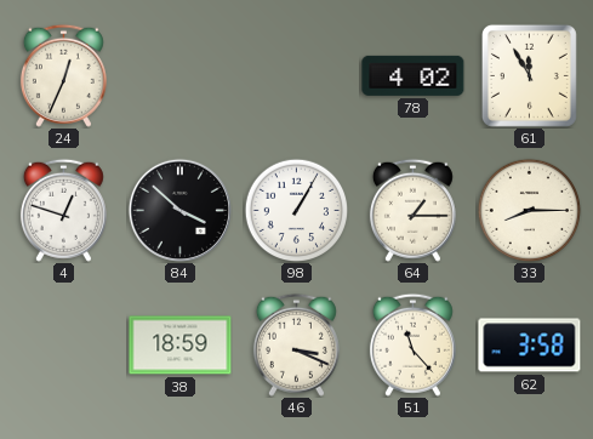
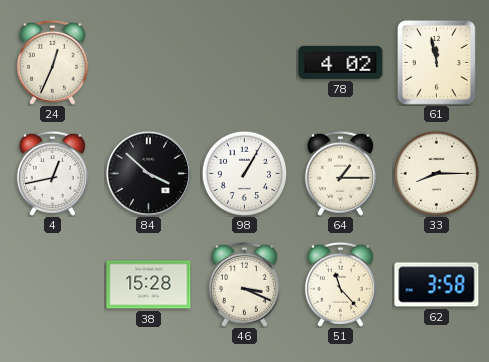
61: 11:55 -> 11:58
4: 12:48 -> 12:43
38: 18:59 -> 15:28
